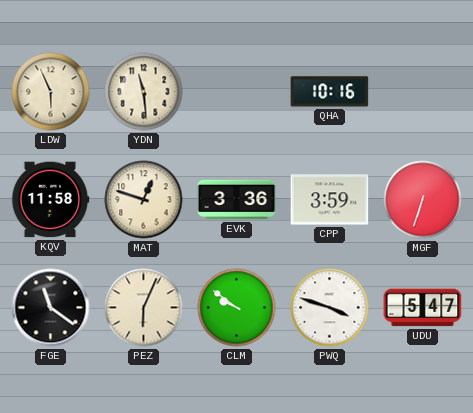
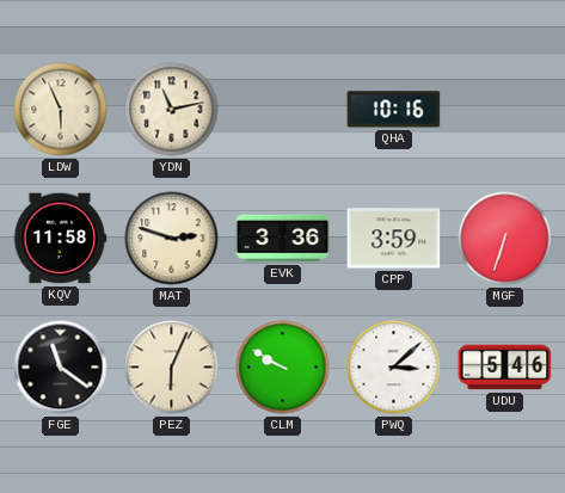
YDN: 11:29 -> 11:13
MAT: 12:48 -> 2:48
CLM: 9:51 -> 9:50
PWQ: 3:48 -> 3:08
UDU: 5:47 -> 5:46
